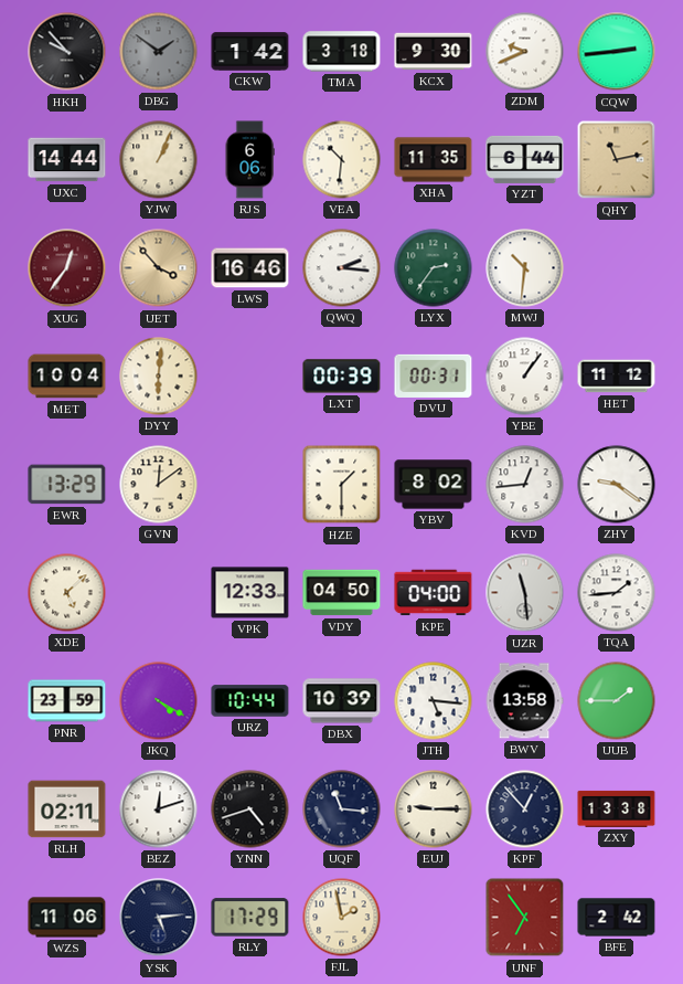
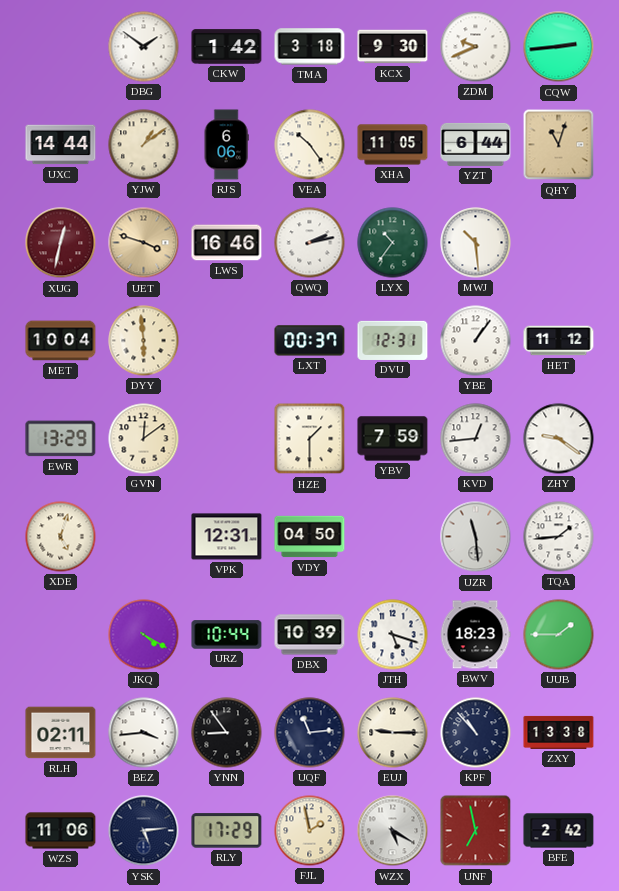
HKH: 9:53 -> none
DBG dial: grey -> white
YJW: 1:04 -> 1:09
VEA: 10:31 -> 10:24
XHA: 11:35 -> 11:05
QHY: 11:13 -> 11:03
XUG: 12:36 -> 12:32
UET: 3:53 -> 3:48
QWQ: 2:16 -> 2:13
LYX: 2:36 -> 10:36
MWJ: 10:31 -> 10:29
DYY: 6:01 -> 5:59
LXT: 00:39 -> 00:37
DVU: 00:31 -> 12:31
YBV: 8:02 -> 7:59
XDE: 5:08 -> 5:03
VPK: 12:33 -> 12:31
KPE: 04:00 -> none
PNR: 23:59 -> none
JTH: 5:16 -> 5:18
BWV: 13:58 -> 18:23
BEZ: 12:12 -> 3:44
YNN: 4:42 -> 8:54
UQF: 11:16 -> 11:14
KPF: 12:53 -> 10:53
WZX: none -> 5:20
UNF: 6:54 -> 6:58
